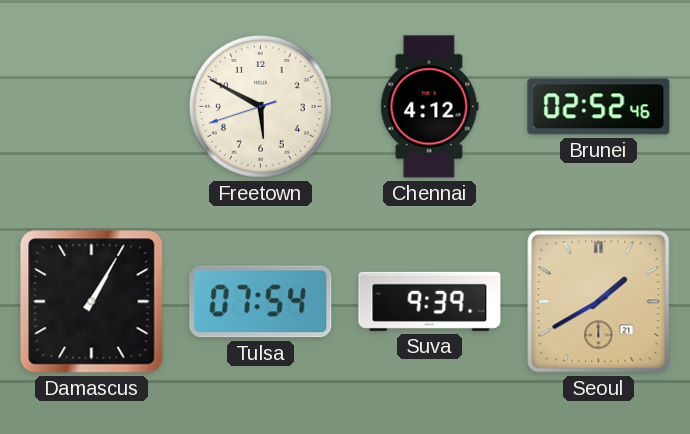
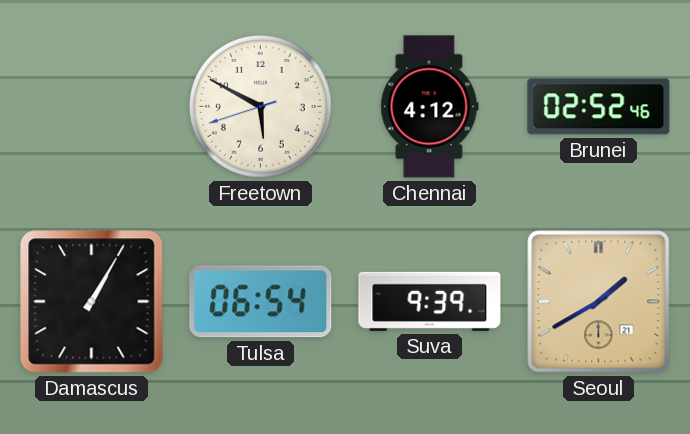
Tulsa: 07:54 -> 06:54
